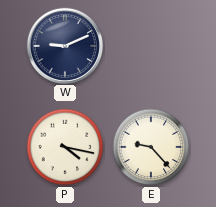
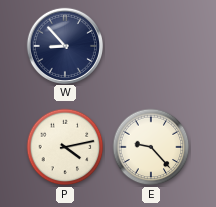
W: 9:11 -> 8:53
P: 4:17 -> 4:13
